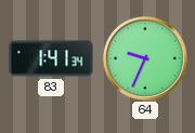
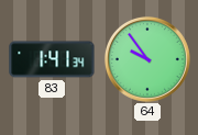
64: 9:34 -> 9:54
